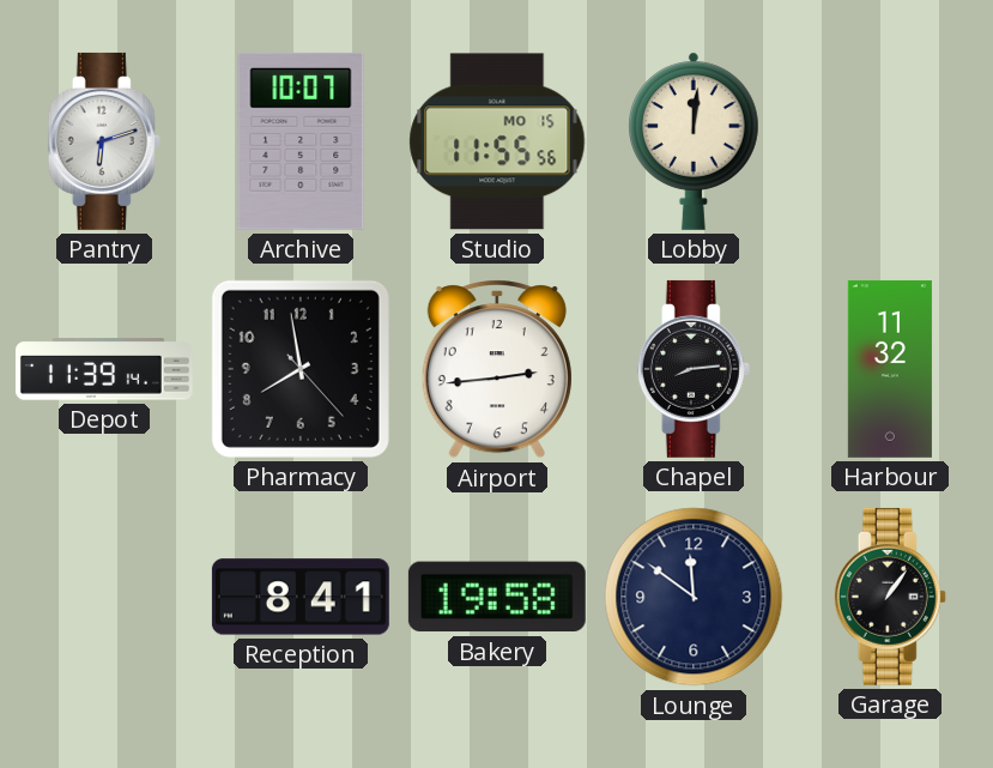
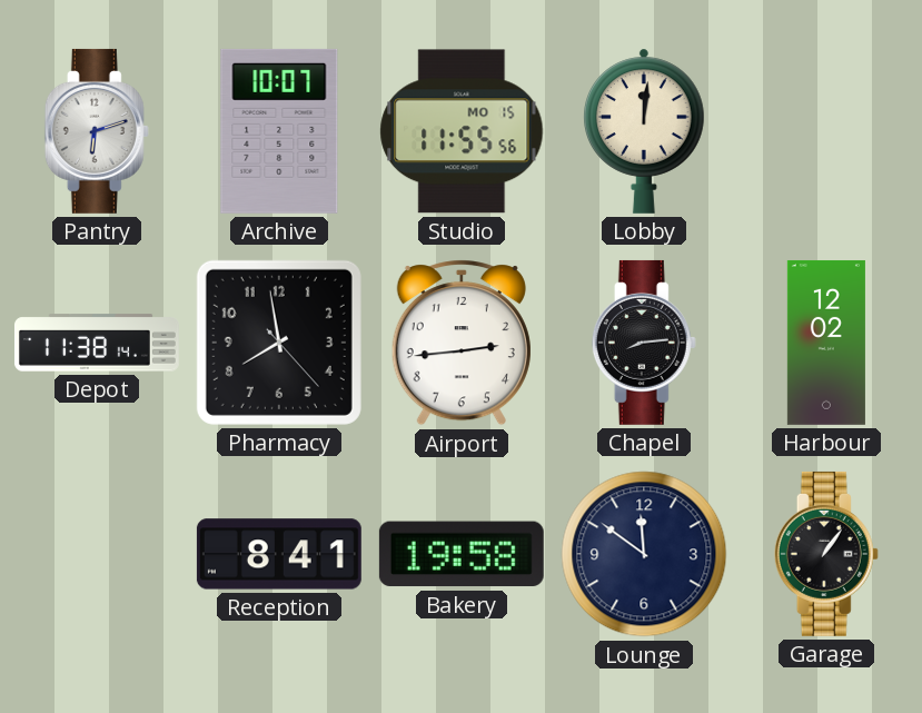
Depot: 11:39 -> 11:38
Harbour: 11:32 -> 12:02
